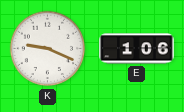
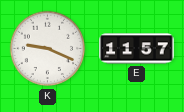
E: 1:06 -> 11:57
